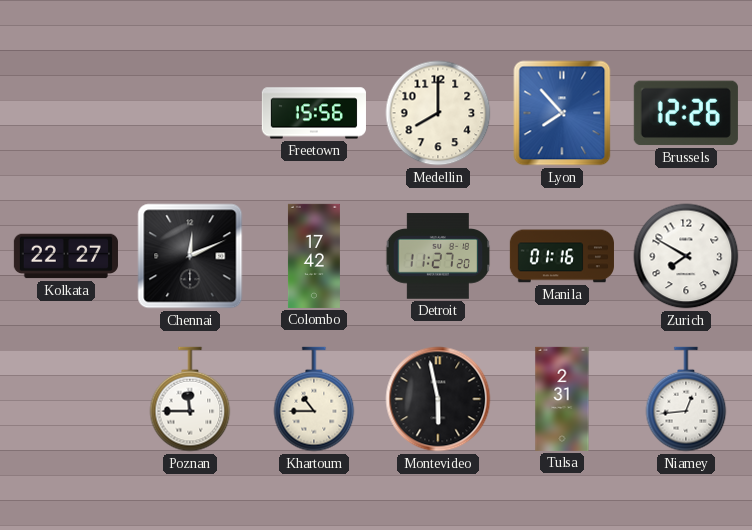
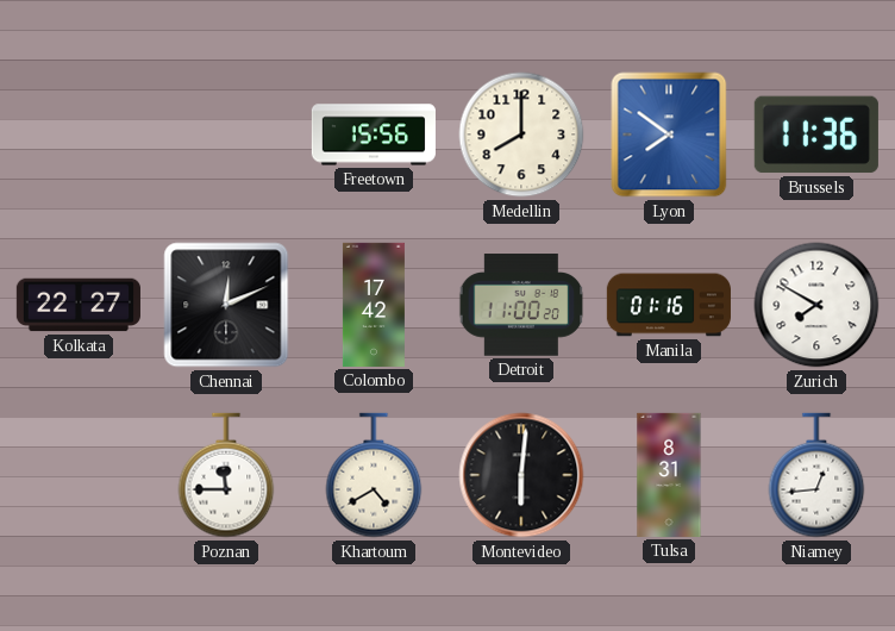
Lyon: 7:53 -> 7:51
Brussels: 12:26 -> 11:36
Detroit: 11:27 -> 11:00
Khartoum: 10:45 -> 4:40
Montevideo: 5:58 -> 6:01
Tulsa: 2:31 -> 8:31
